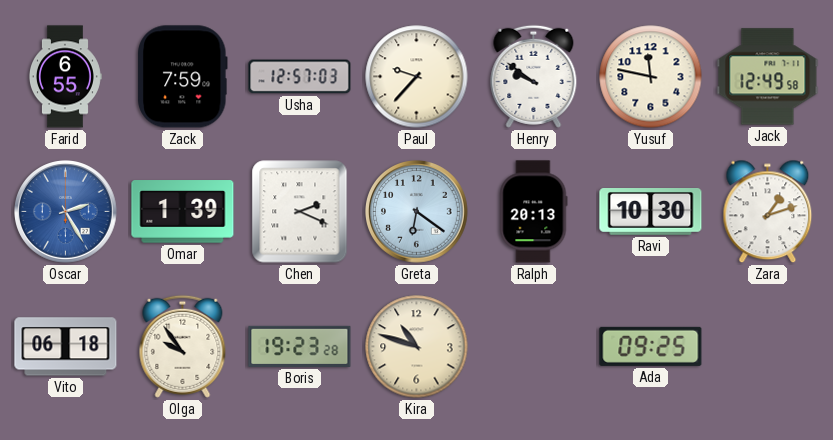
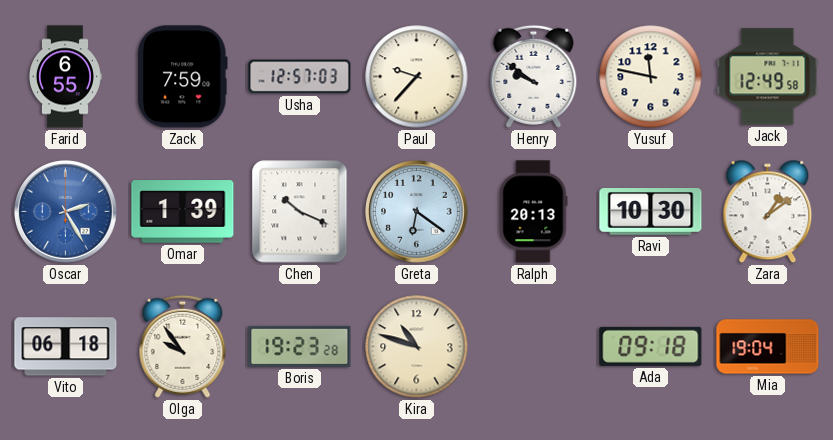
Chen: 2:19 -> 10:19
Zara: 1:12 -> 1:09
Ada: 09:25 -> 09:18
Mia: none -> 19:04
